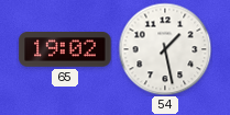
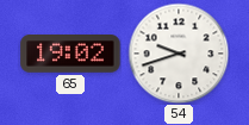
54: 1:28 -> 9:42
